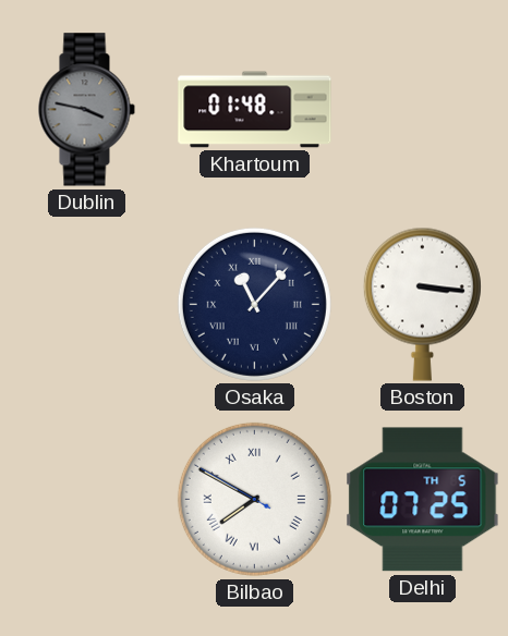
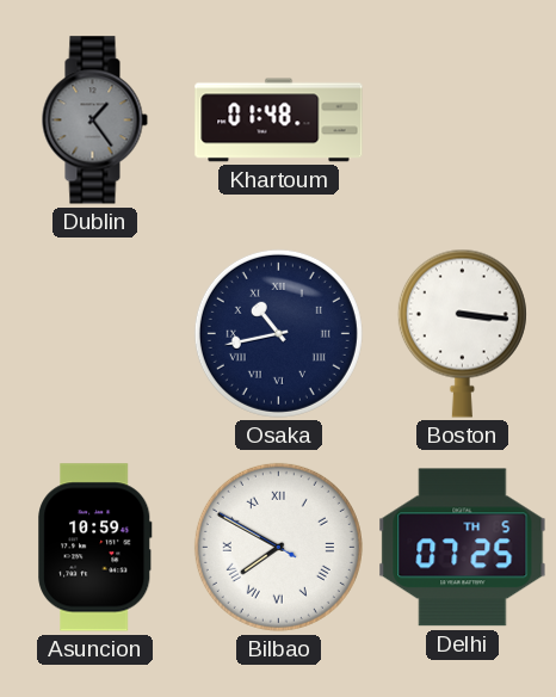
Dublin: 3:47 -> 1:24
Osaka: 11:07 -> 10:43
Asuncion: none -> 10:59
